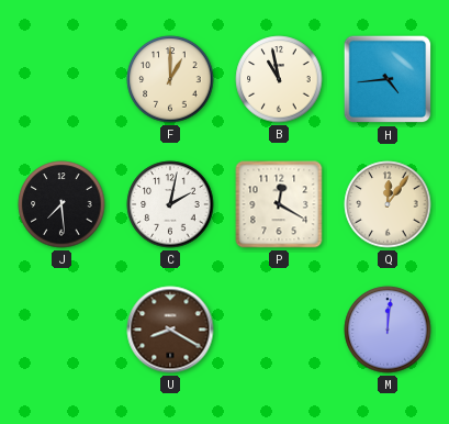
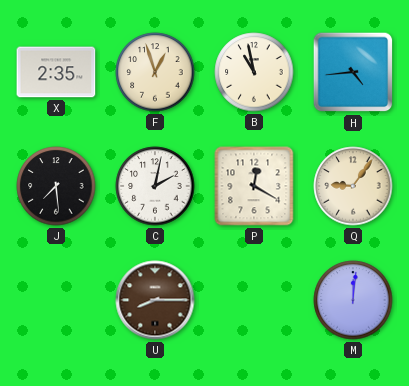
X: none -> 2:35
F: 1:00 -> 12:57
Q: 12:06 -> 9:06
U: 8:20 -> 8:15
